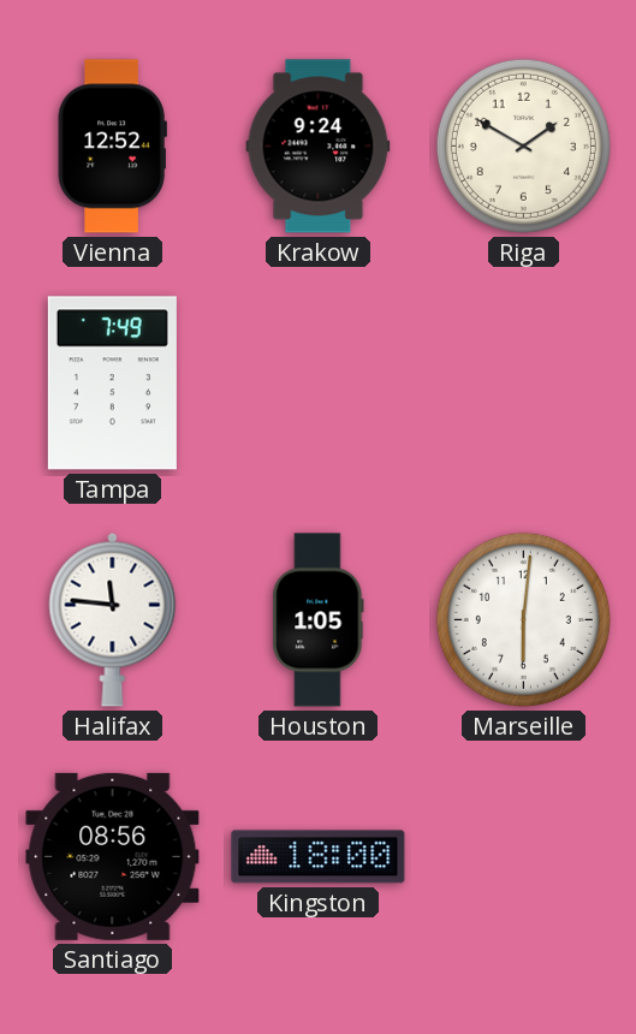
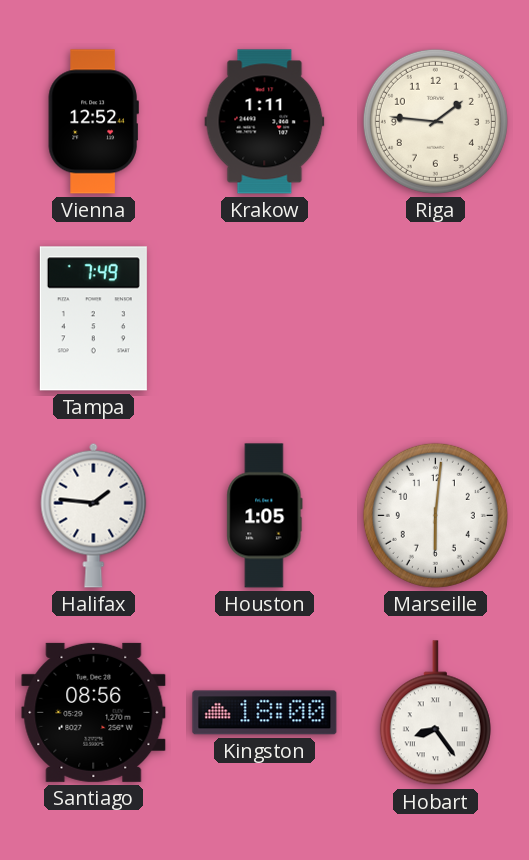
Krakow: 9:24 -> 1:11
Riga: 1:50 -> 1:46
Halifax: 11:46 -> 1:46
Hobart: none -> 8:24
